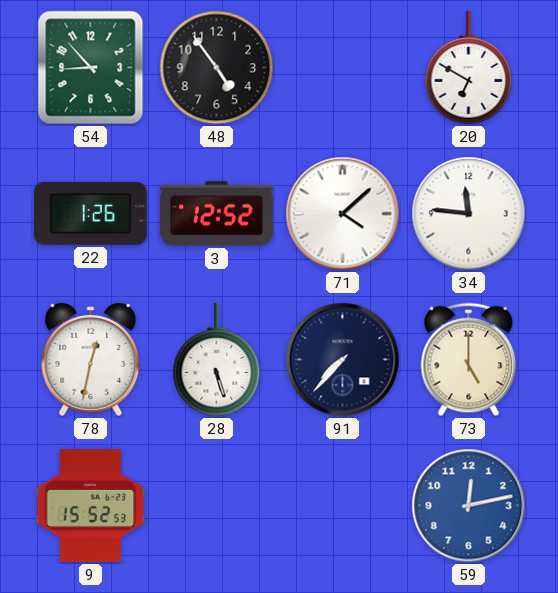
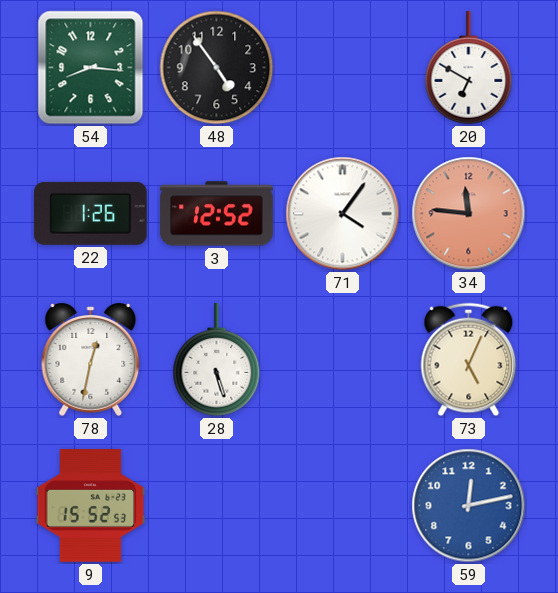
54: 8:53 -> 8:16
71: 4:08 -> 4:06
34 dial: white -> salmon
91: 7:37 -> none
73: 5:00 -> 5:04
